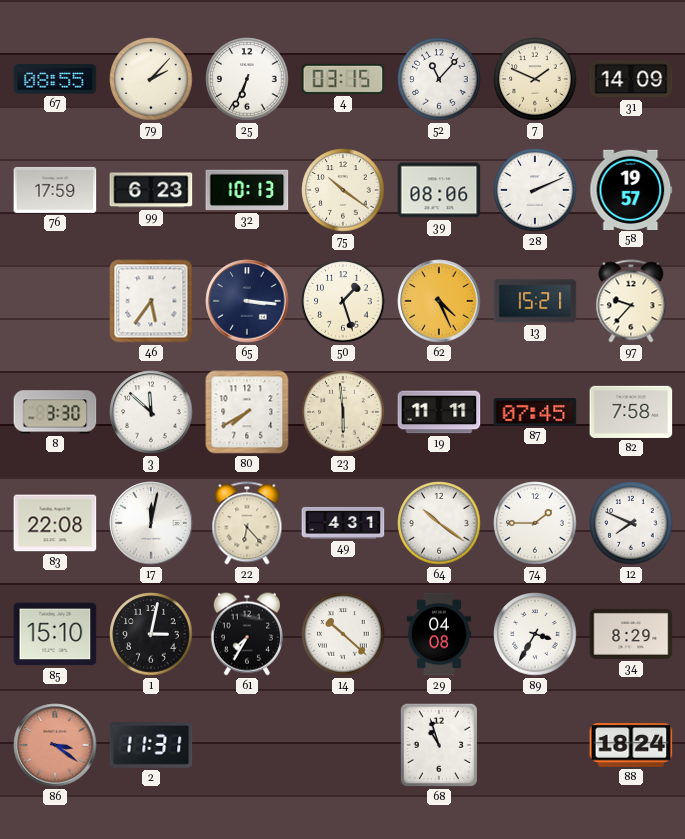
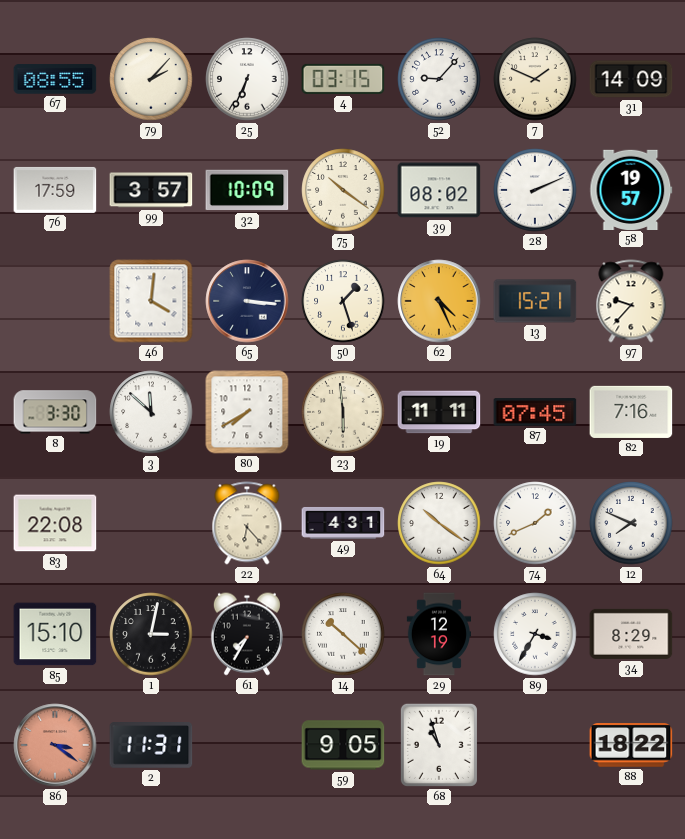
52: 11:07 -> 9:07
99: 6:23 -> 3:57
32: 10:13 -> 10:09
39: 08:06 -> 08:02
46: 5:36 -> 4:01
82: 7:58 -> 7:16
17: 12:02 -> none
74: 1:45 -> 1:41
29: 04:08 -> 12:19
59: none -> 9:05
88: 18:24 -> 18:22
